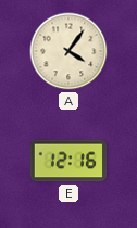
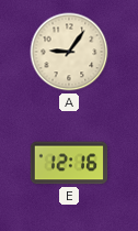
A: 4:06 -> 9:06
